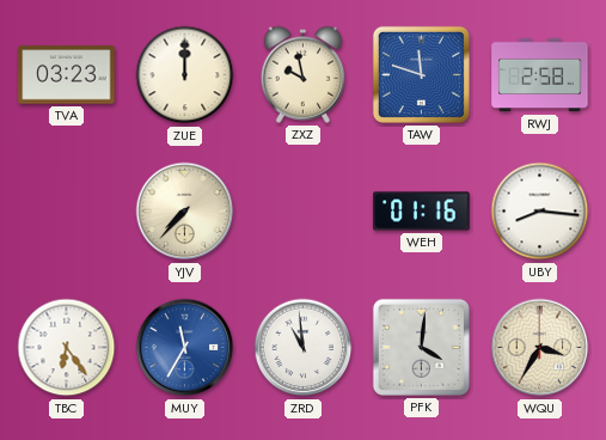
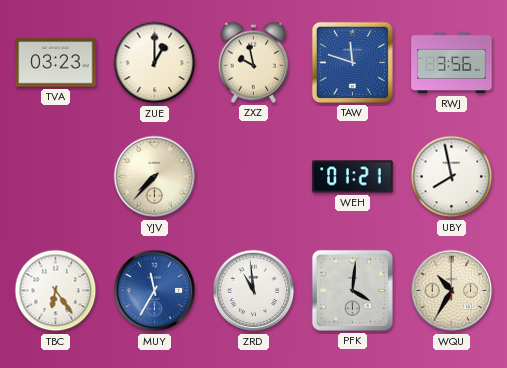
ZUE: 12:00 -> 1:00
RWJ: 2:58 -> 3:56
WEH: 01:16 -> 01:21
UBY: 8:16 -> 7:58
WQU: 3:35 -> 10:35
